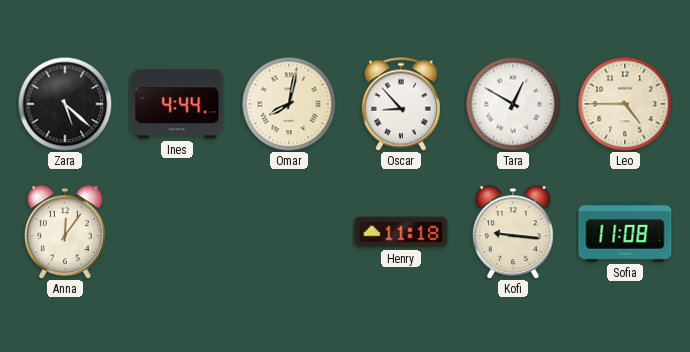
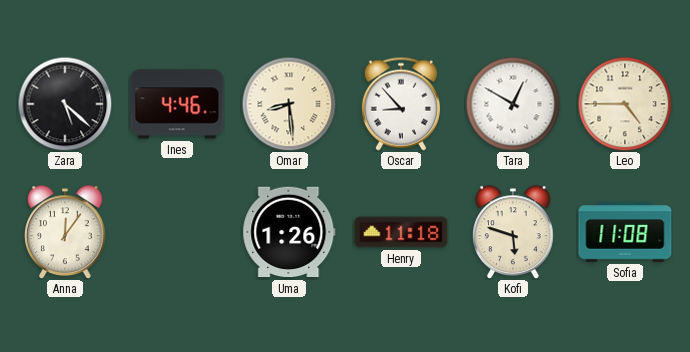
Ines: 4:44 -> 4:46
Omar: 8:02 -> 8:29
Uma: none -> 1:26
Kofi: 9:16 -> 5:48
